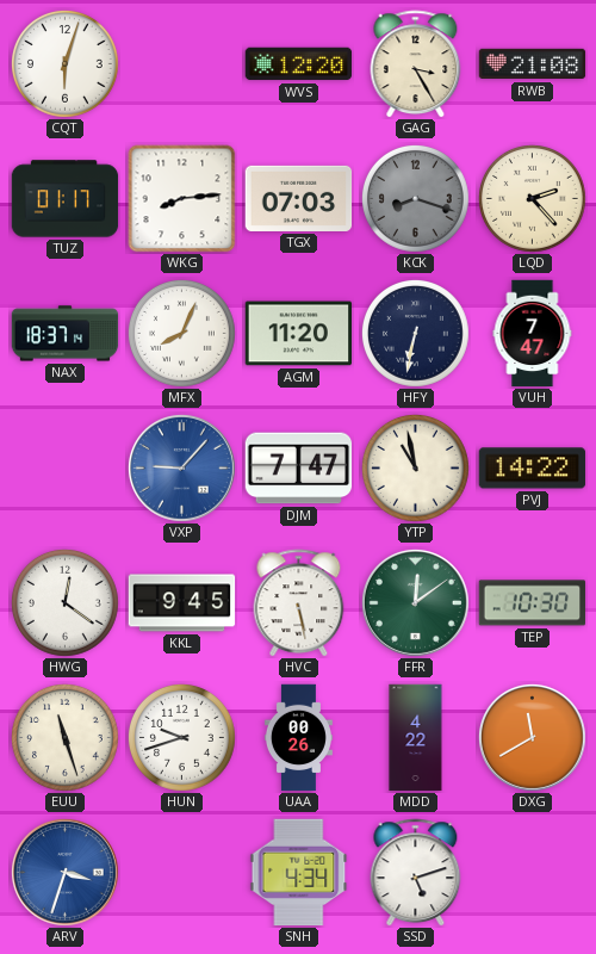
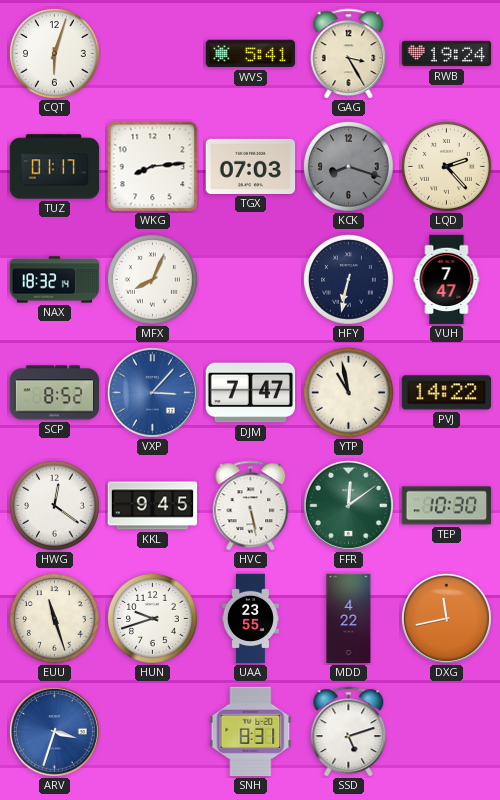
WVS: 12:20 -> 5:41
RWB: 21:08 -> 19:24
NAX: 18:37 -> 18:32
AGM: 11:20 -> none
SCP: none -> 8:52
VXP: 9:07 -> 3:07
UAA: 00:26 -> 23:55
DXG: 11:40 -> 11:43
SNH: 4:34 -> 8:31
